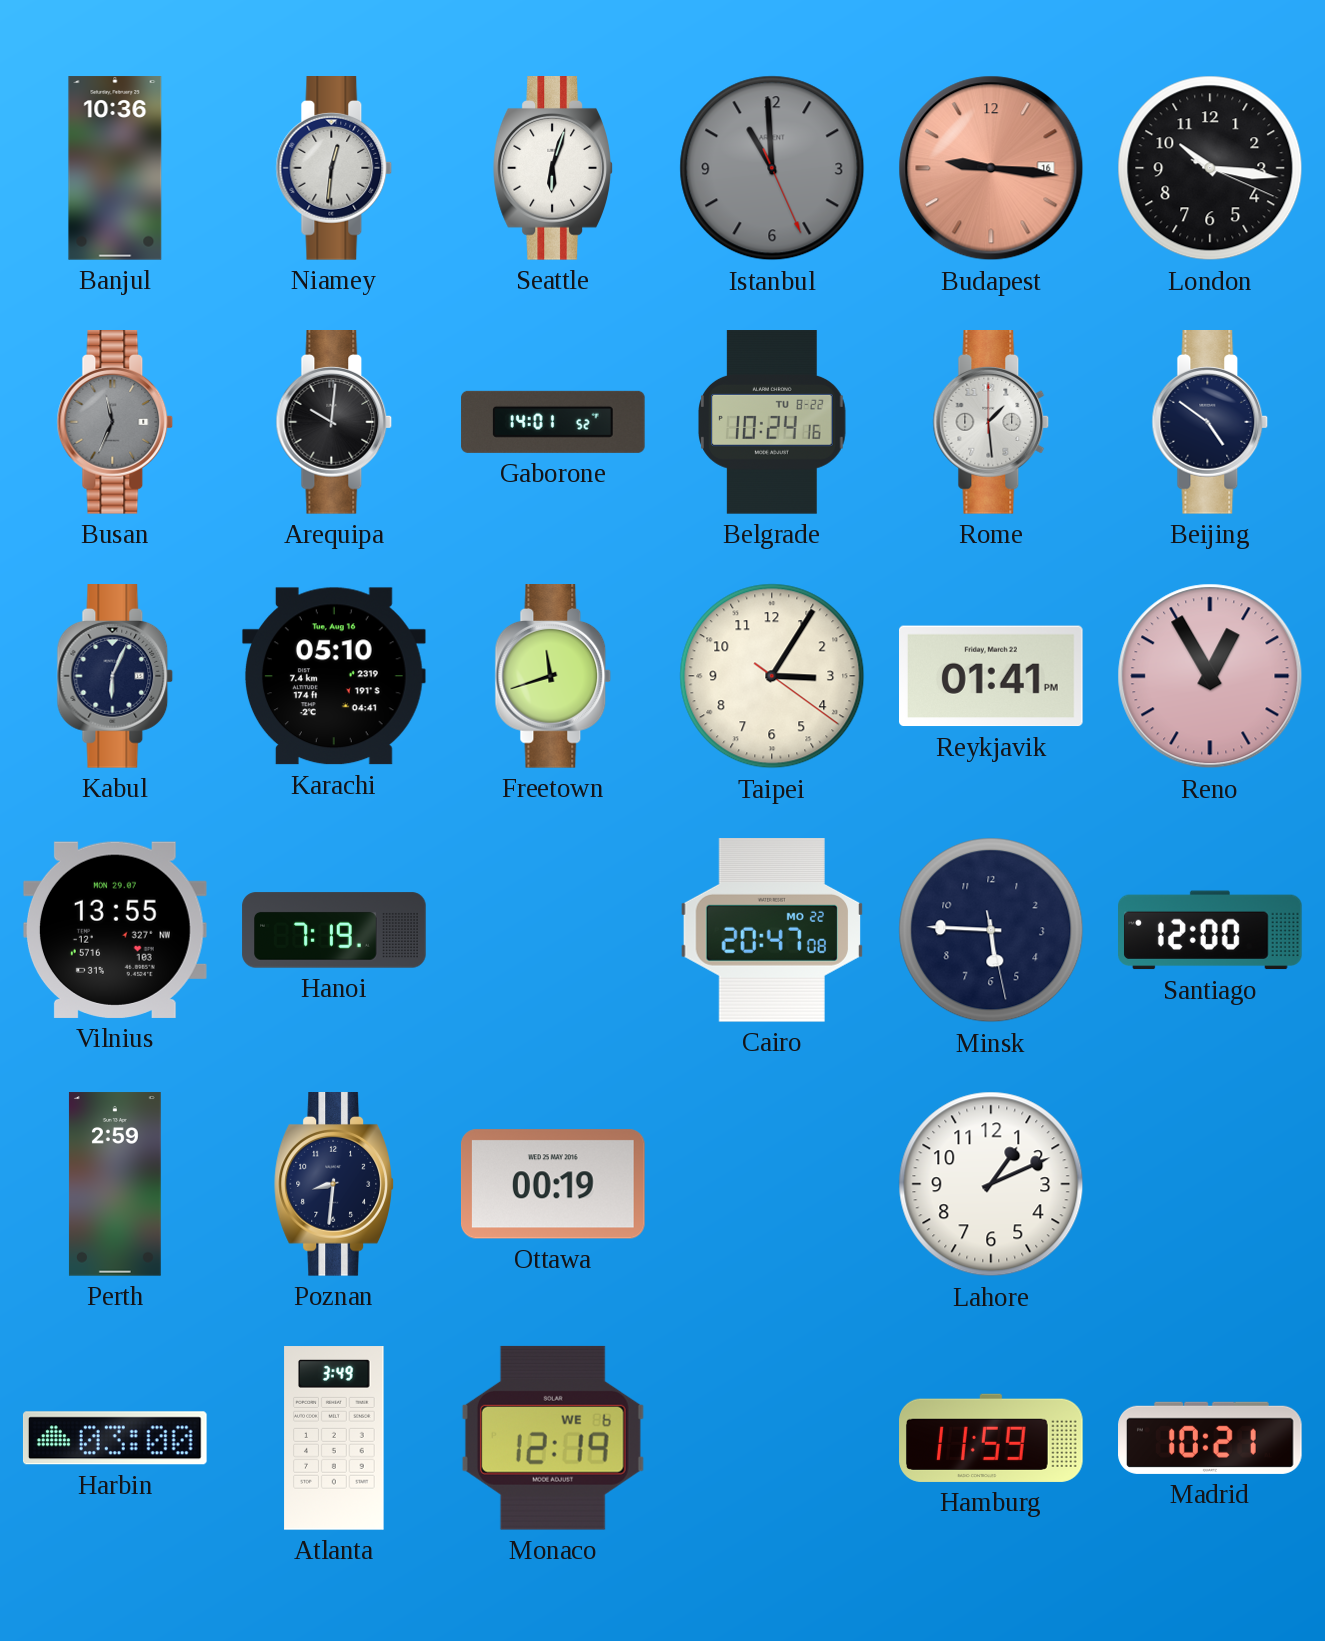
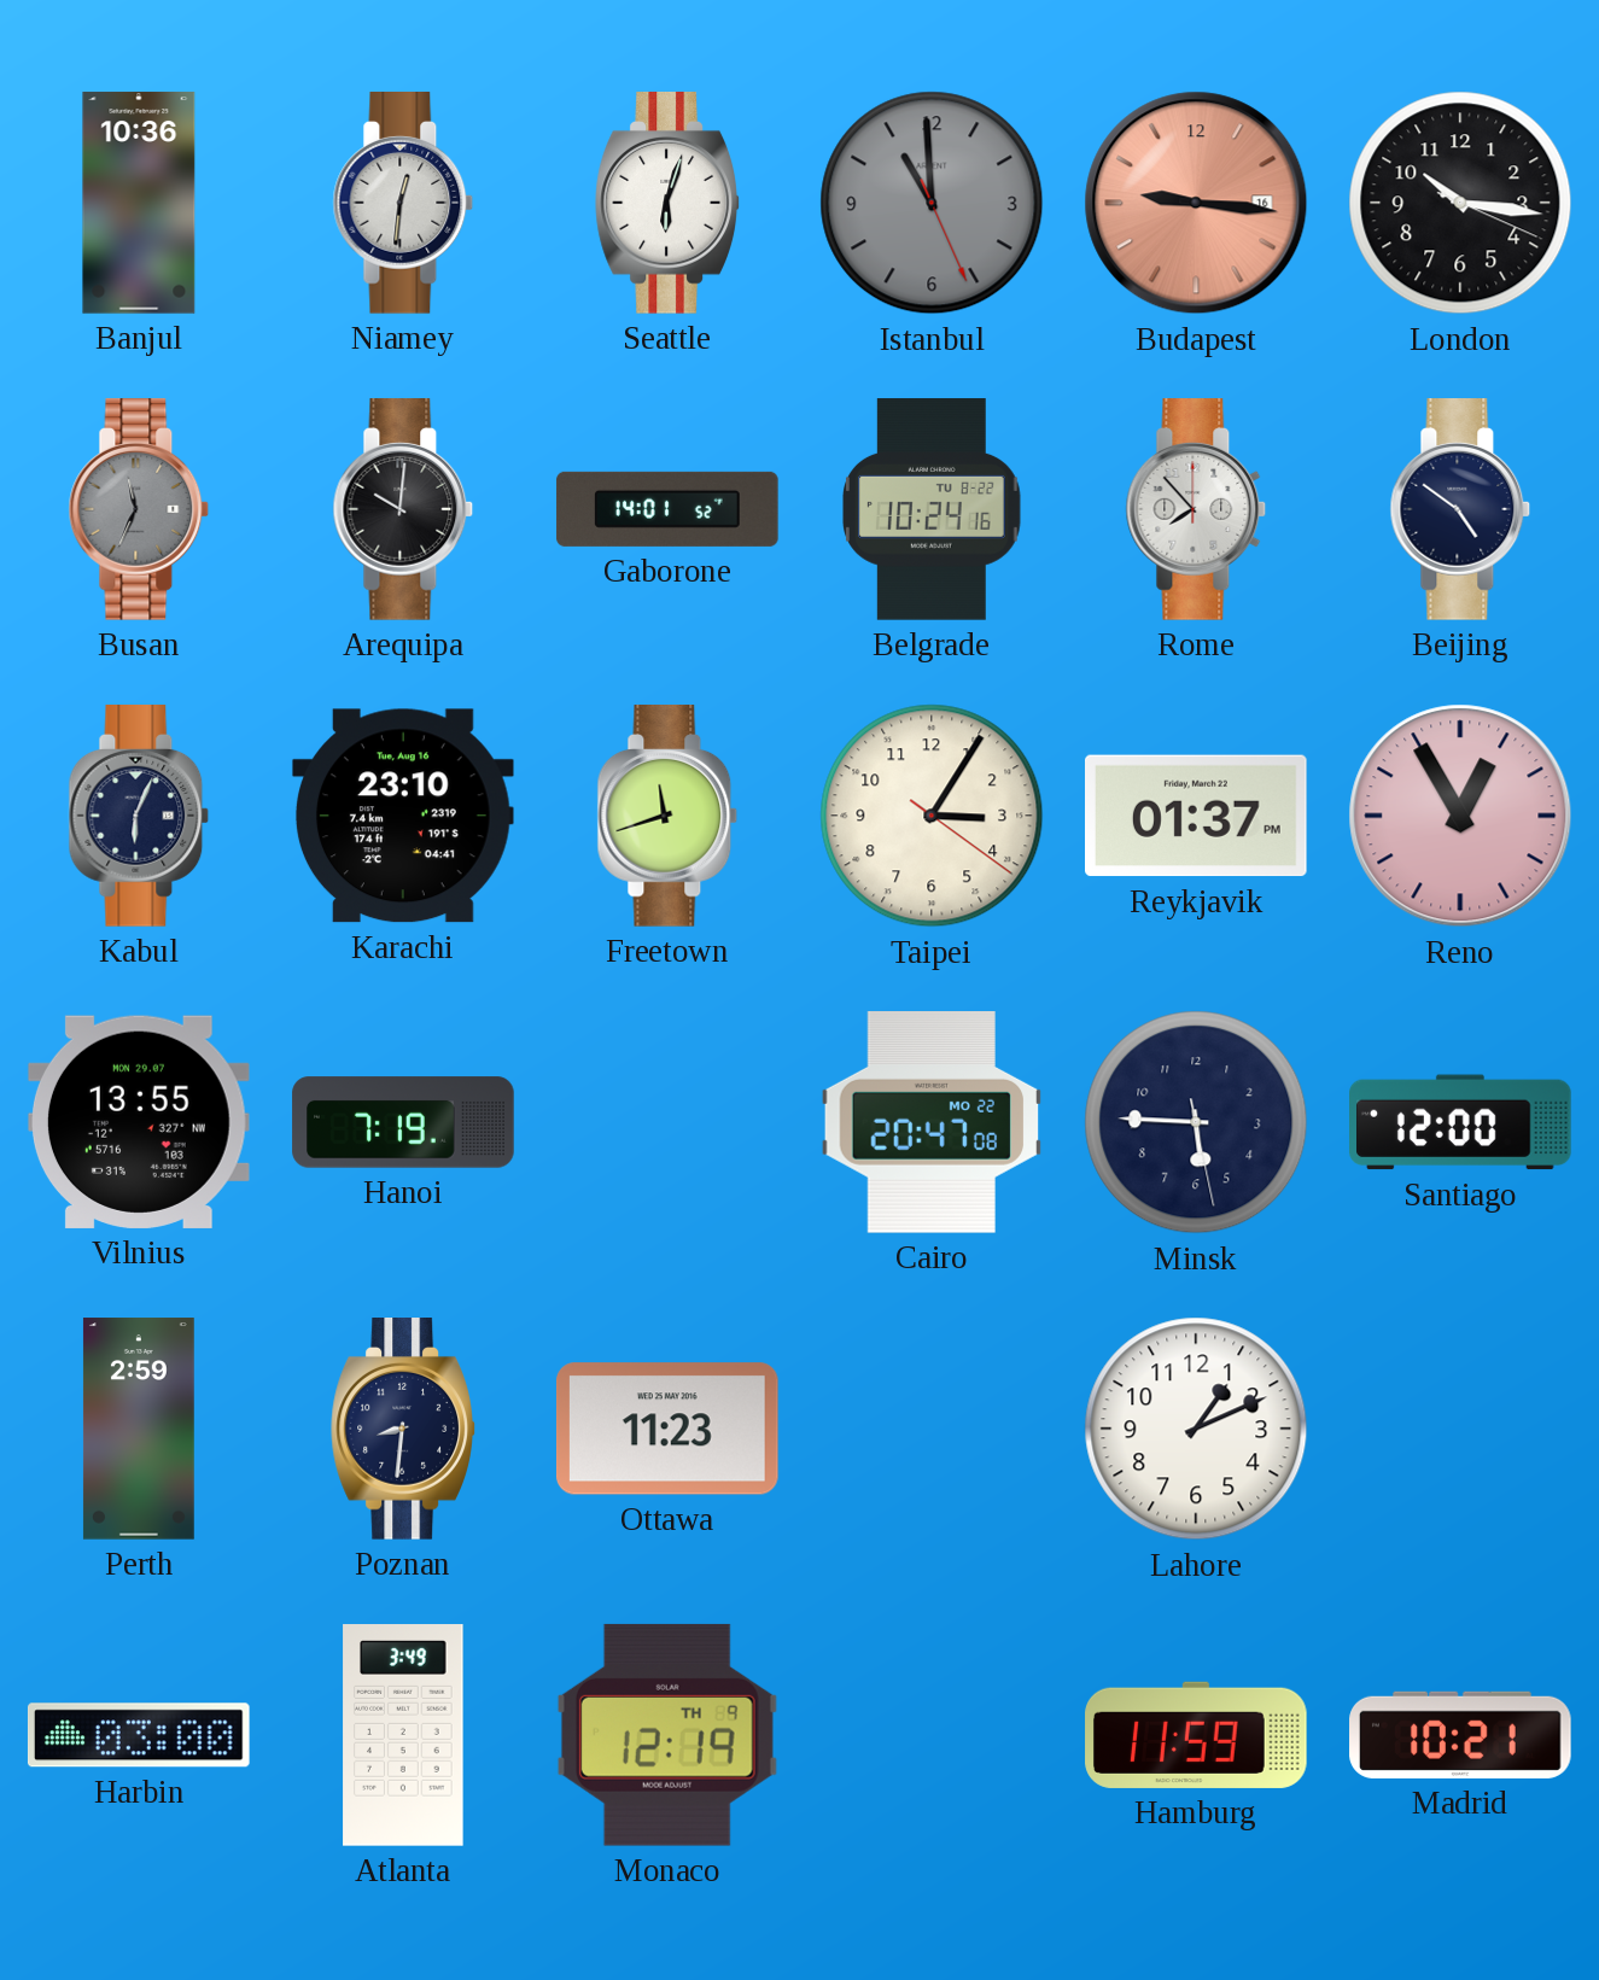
Rome: 1:29 -> 7:53
Karachi: 05:10 -> 23:10
Reykjavik: 01:41 -> 01:37
Ottawa: 00:19 -> 11:23
Monaco date: WE 6 -> TH 9
